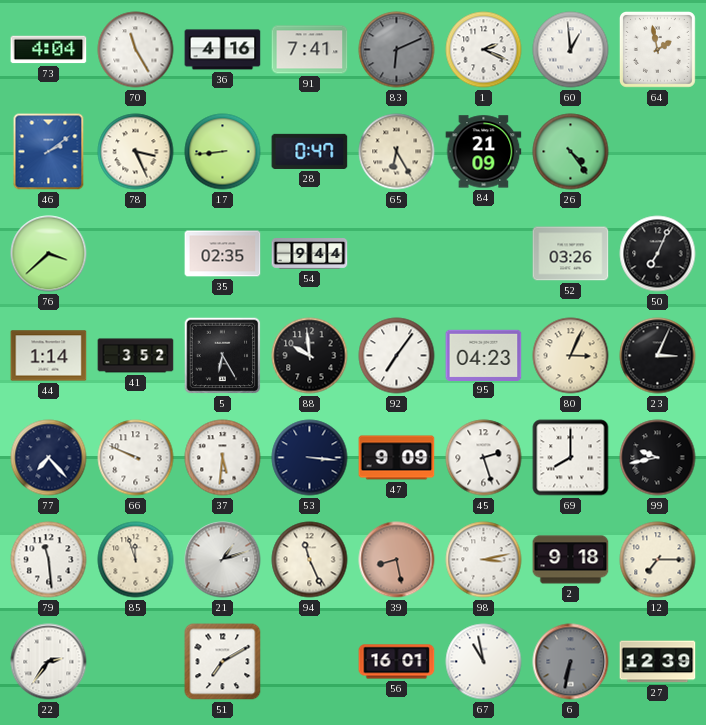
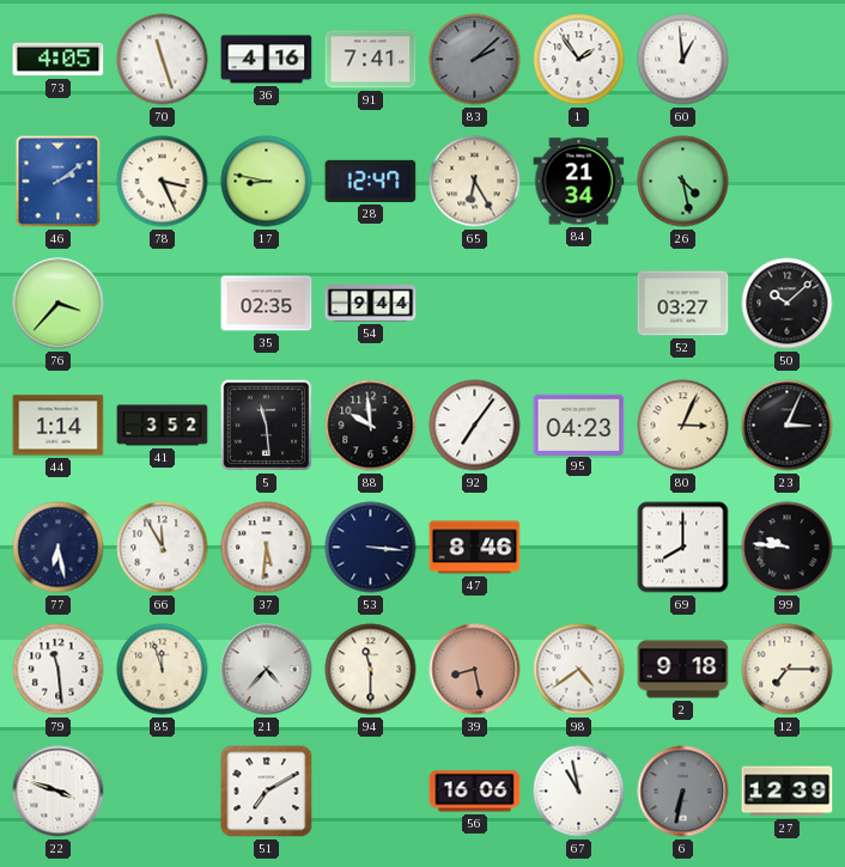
73: 4:04 -> 4:05
70: 11:25 -> 11:27
83: 6:11 -> 2:08
1: 2:19 -> 1:54
64: 1:58 -> none
17: 8:44 -> 8:47
28: 0:47 -> 12:47
84: 21:09 -> 21:34
26: 4:24 -> 4:28
76: 3:38 -> 3:37
52: 03:26 -> 03:27
50: 7:04 -> 10:08
5: 6:25 -> 11:29
77: 7:23 -> 6:28
66: 9:49 -> 11:55
47: 9:09 -> 8:46
45: 2:27 -> none
99: 9:43 -> 9:46
21: 1:12 -> 4:37
94: 11:26 -> 11:30
98: 3:13 -> 4:39
22: 2:36 -> 3:48
56: 16:01 -> 16:06
